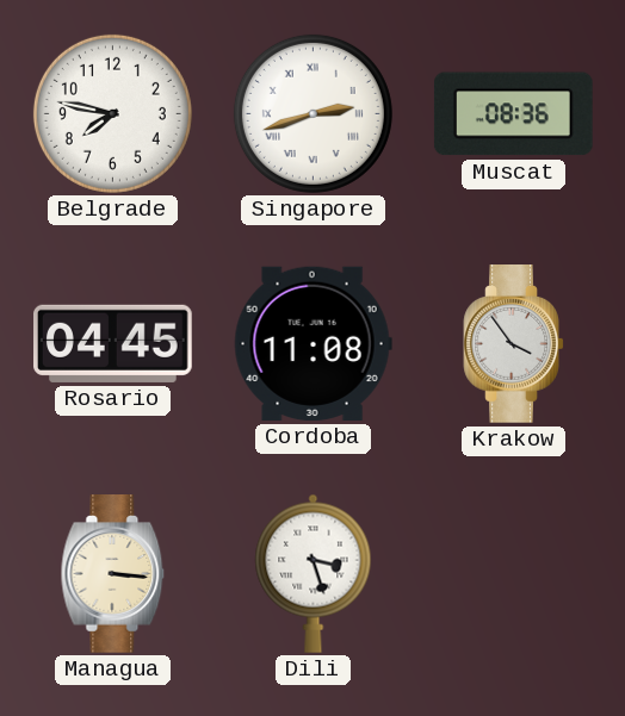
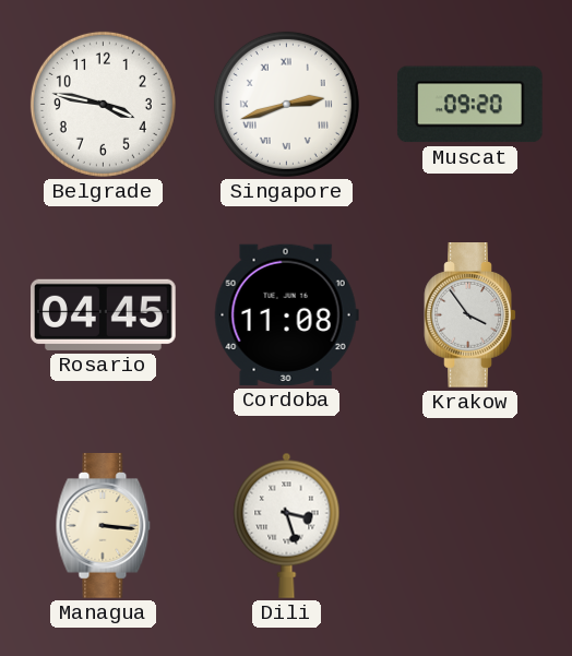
Belgrade: 7:47 -> 3:47
Muscat: 08:36 -> 09:20
